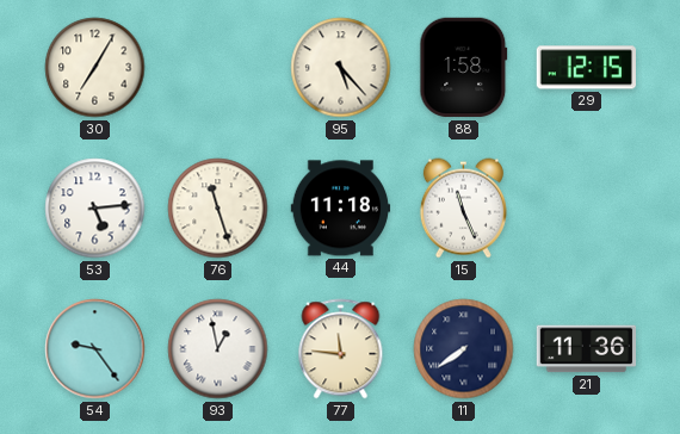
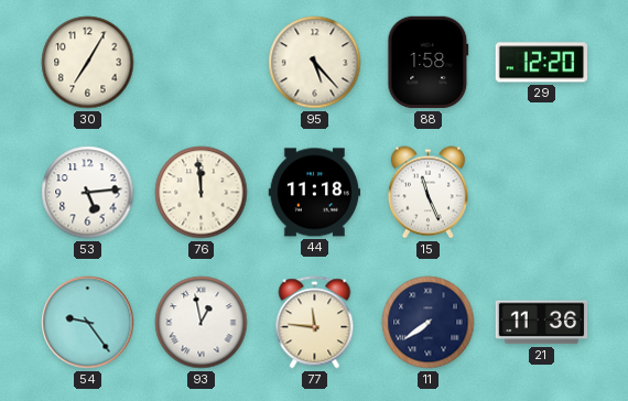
29: 12:15 -> 12:20
76: 11:27 -> 11:59
